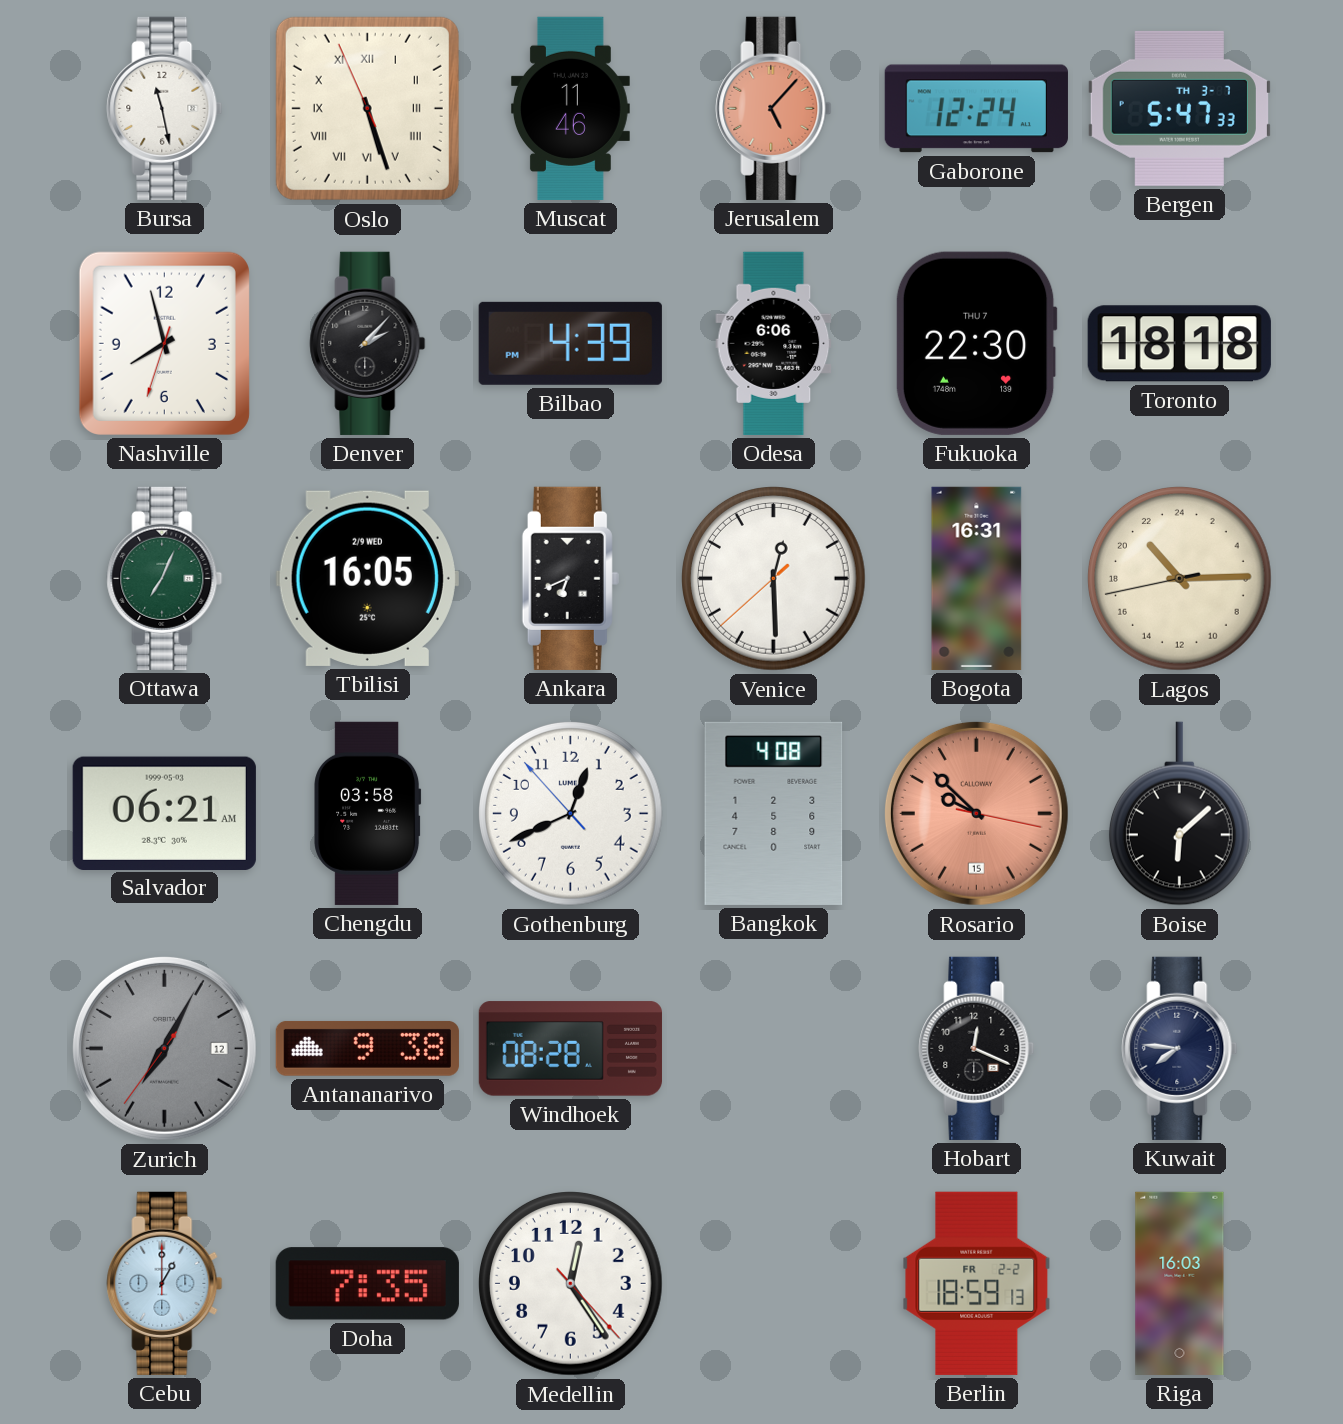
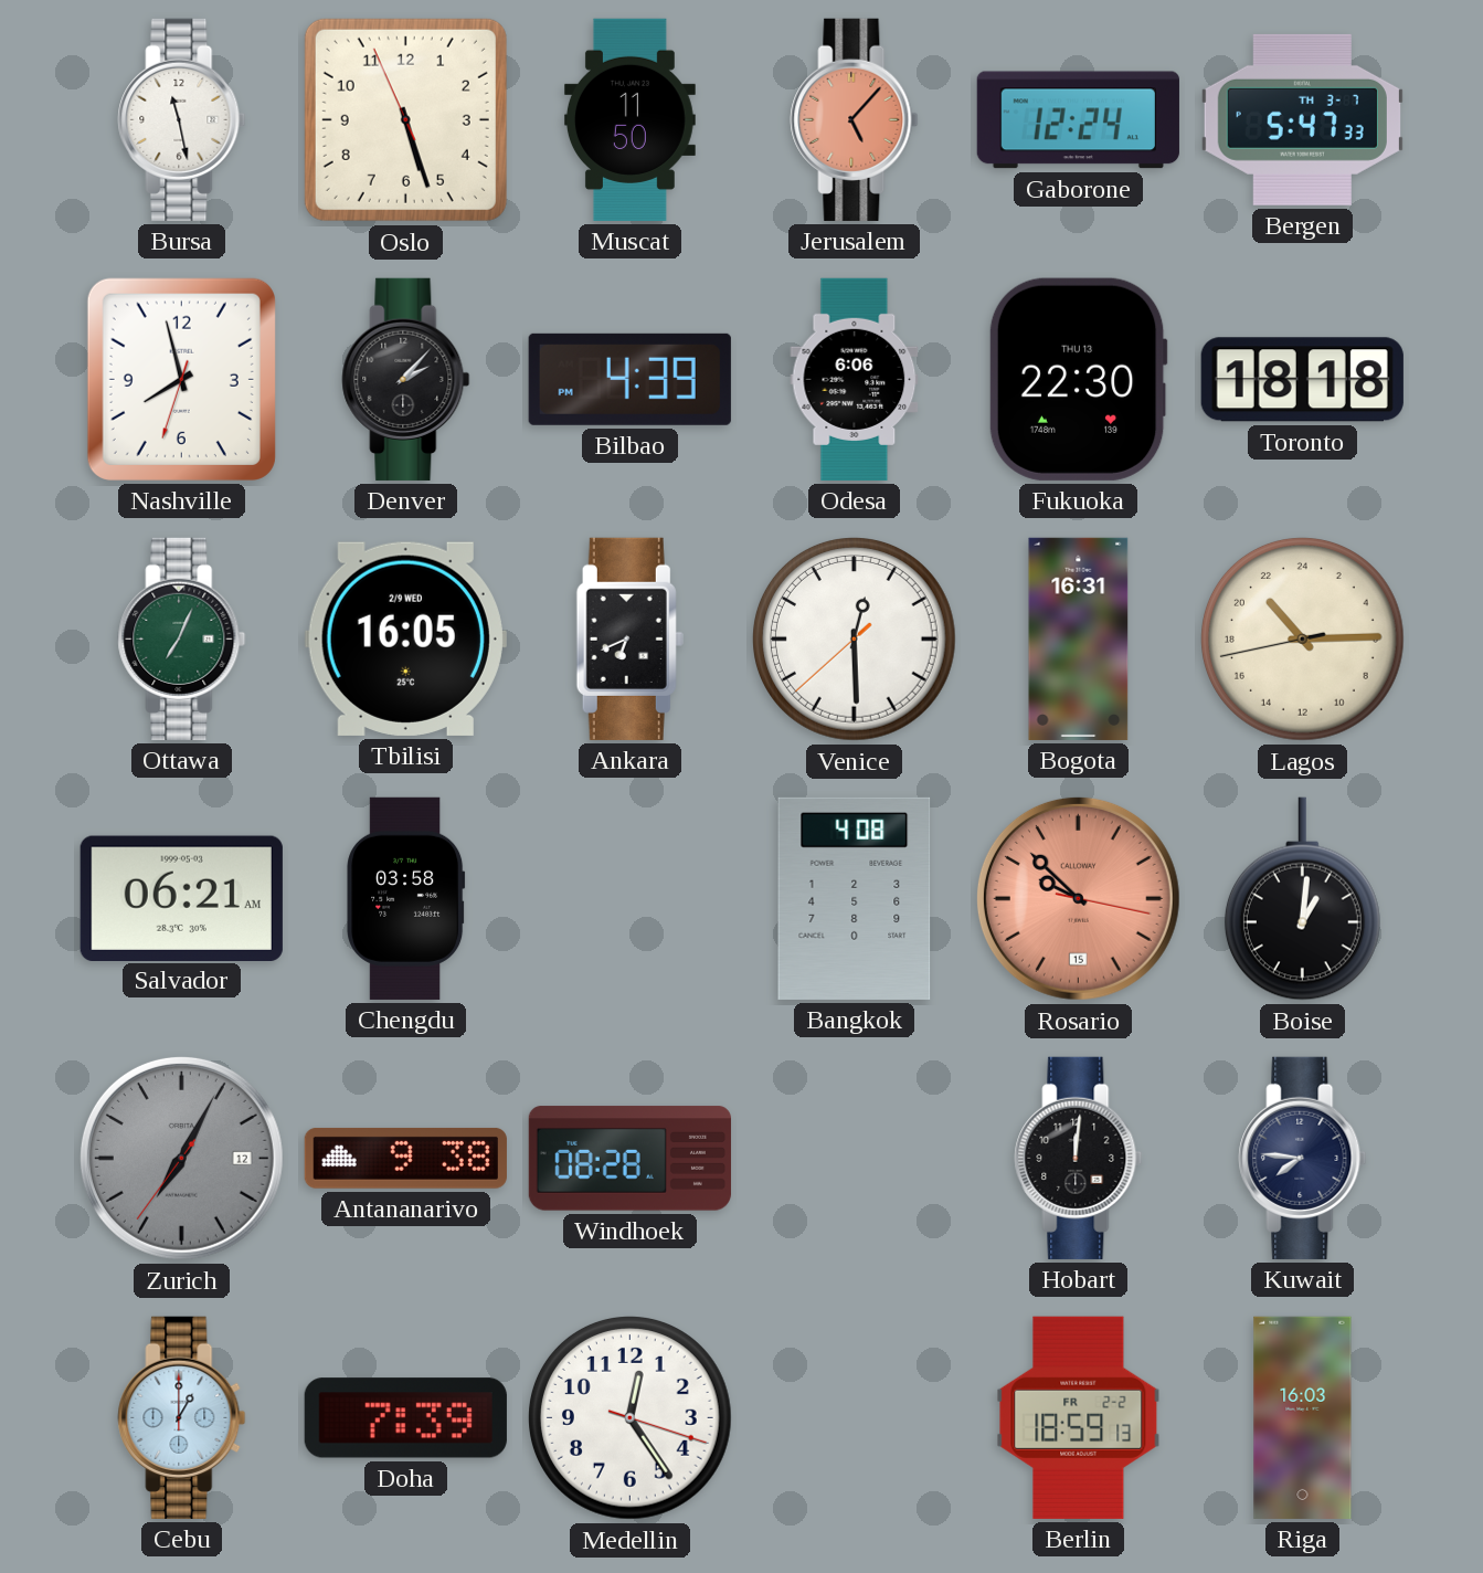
Oslo numerals: Roman -> Arabic
Muscat: 11:46 -> 11:50
Fukuoka date: THU 7 -> THU 13
Gothenburg: 12:40 -> none
Boise: 6:08 -> 1:01
Hobart: 12:19 -> 12:01
Doha: 7:35 -> 7:39
Medellin: 12:24:23 -> 12:24:18
